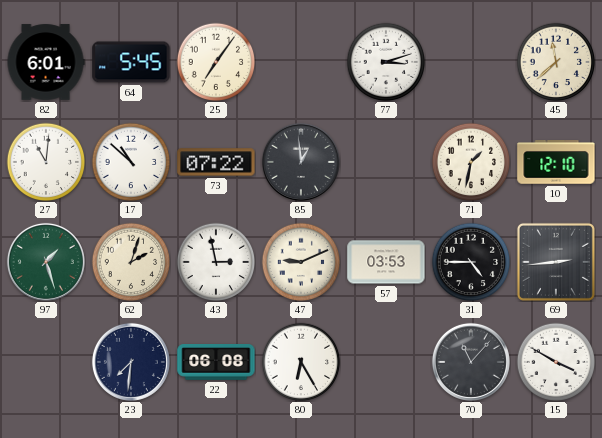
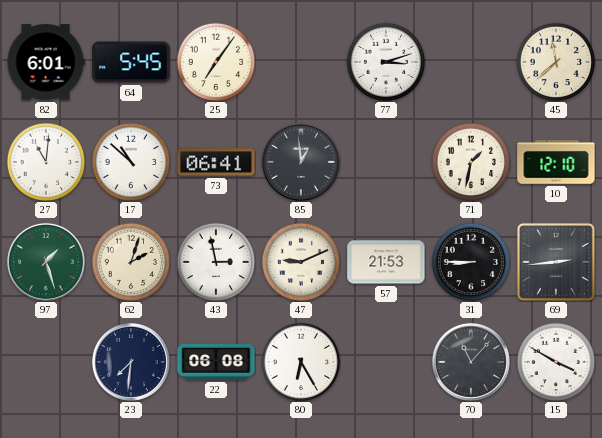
73: 07:22 -> 06:41
57: 03:53 -> 21:53
31: 4:45 -> 8:45
